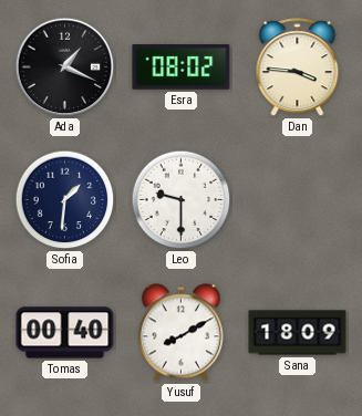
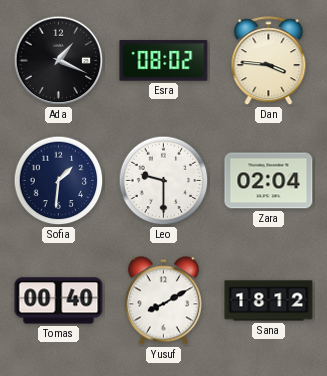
Zara: none -> 02:04
Sana: 18:09 -> 18:12
